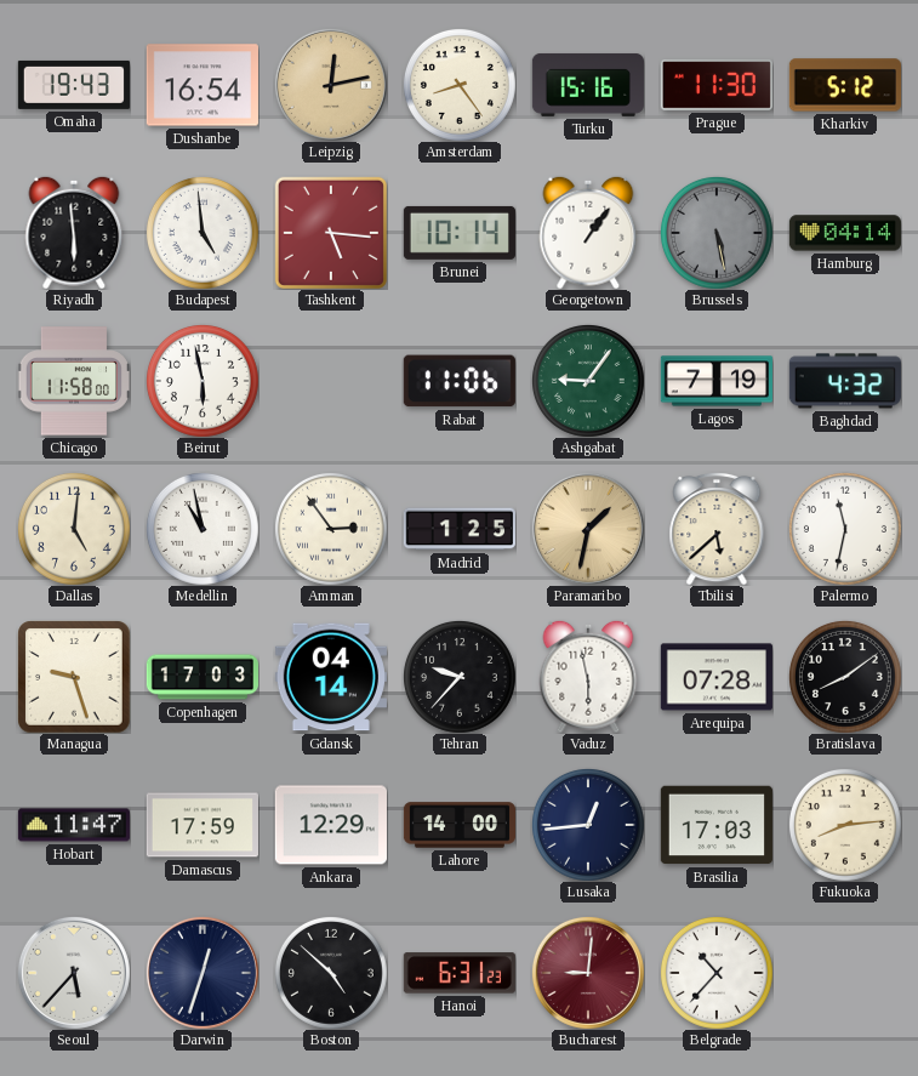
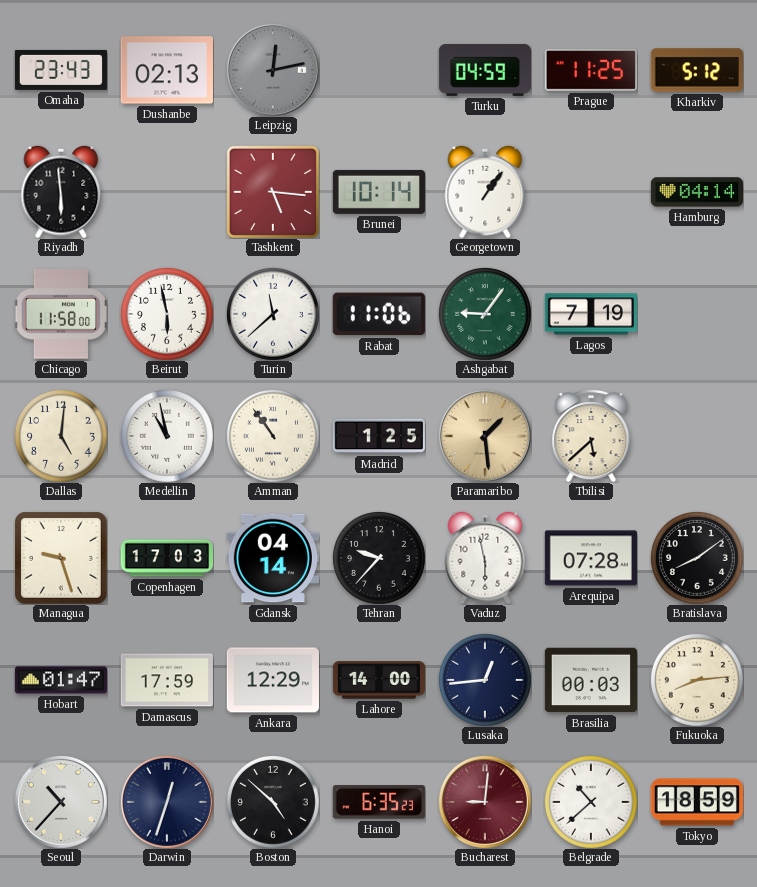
Omaha: 19:43 -> 23:43
Dushanbe: 16:54 -> 02:13
Leipzig dial: champagne -> grey
Amsterdam: 8:24 -> none
Turku: 15:16 -> 04:59
Prague: 11:30 -> 11:25
Budapest: 4:59 -> none
Brussels: 5:28 -> none
Turin: none -> 11:38
Baghdad: 4:32 -> none
Amman: 2:54 -> 10:54
Paramaribo: 1:32 -> 1:29
Palermo: 11:32 -> none
Hobart: 11:47 -> 01:47
Brasilia: 17:03 -> 00:03
Seoul: 5:37 -> 10:37
Hanoi: 6:31 -> 6:35
Belgrade: 10:37 -> 10:38
Tokyo: none -> 18:59
